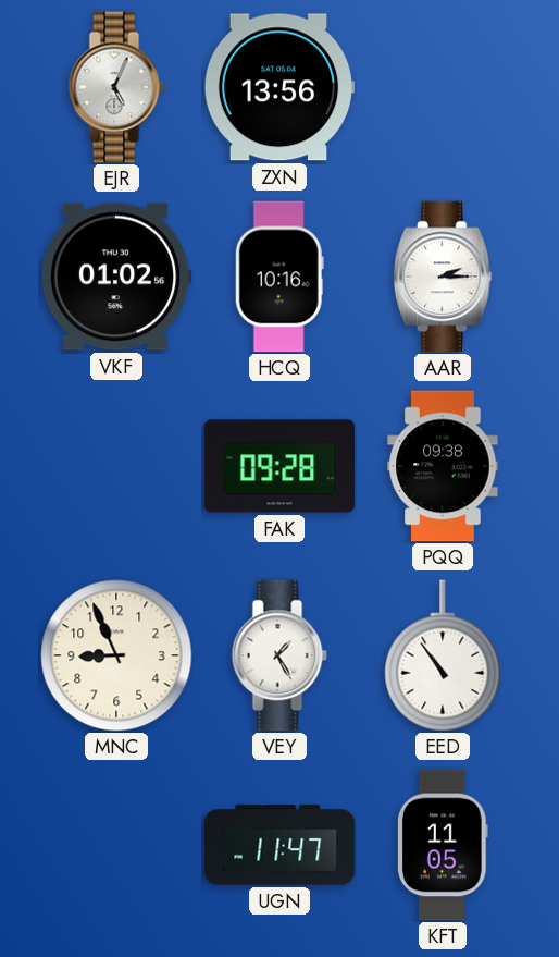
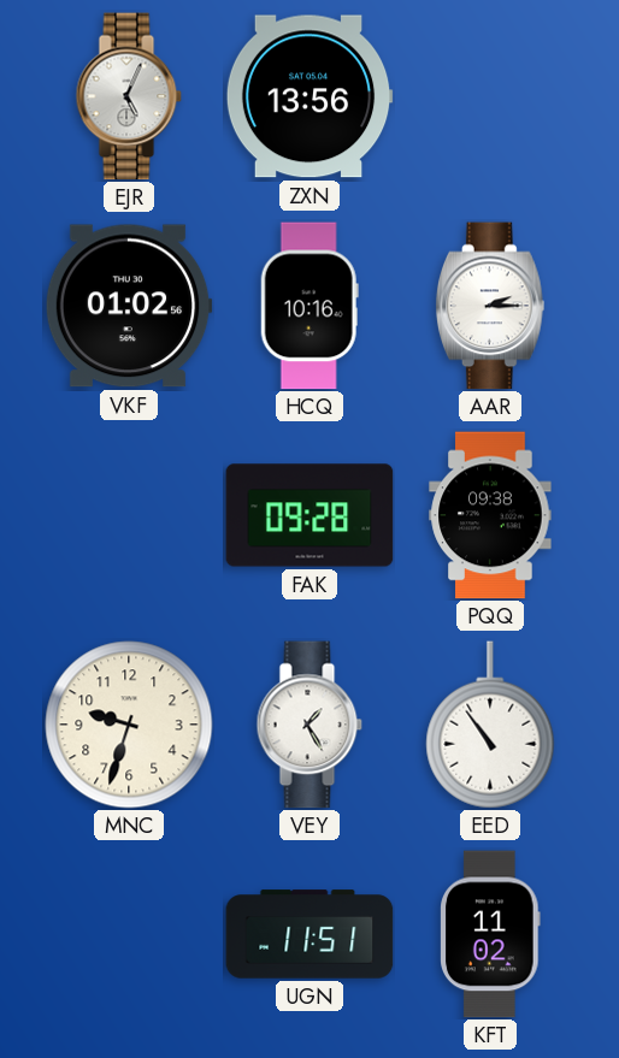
MNC: 8:56 -> 9:33
UGN: 11:47 -> 11:51
KFT: 11:05 -> 11:02
